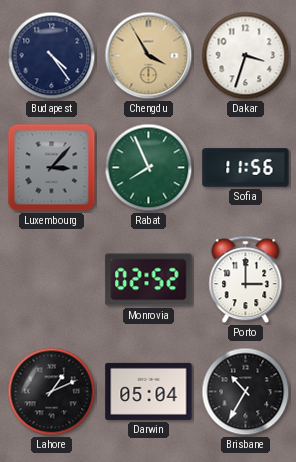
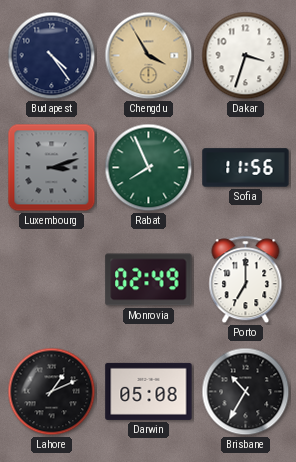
Luxembourg: 3:07 -> 3:12
Monrovia: 02:52 -> 02:49
Porto: 3:00 -> 7:00
Darwin: 05:04 -> 05:08
